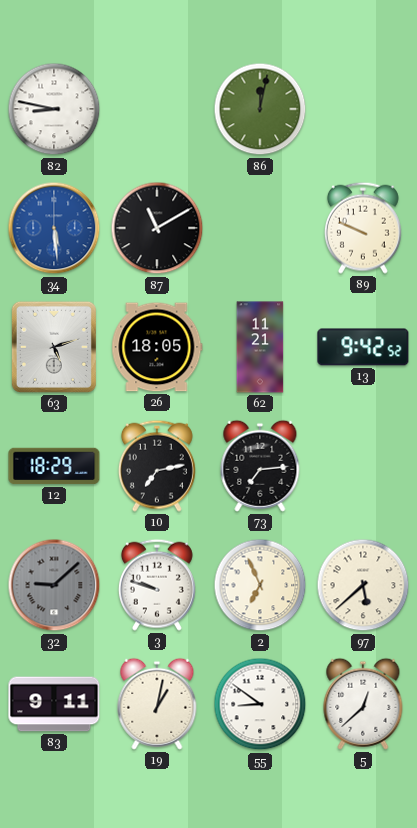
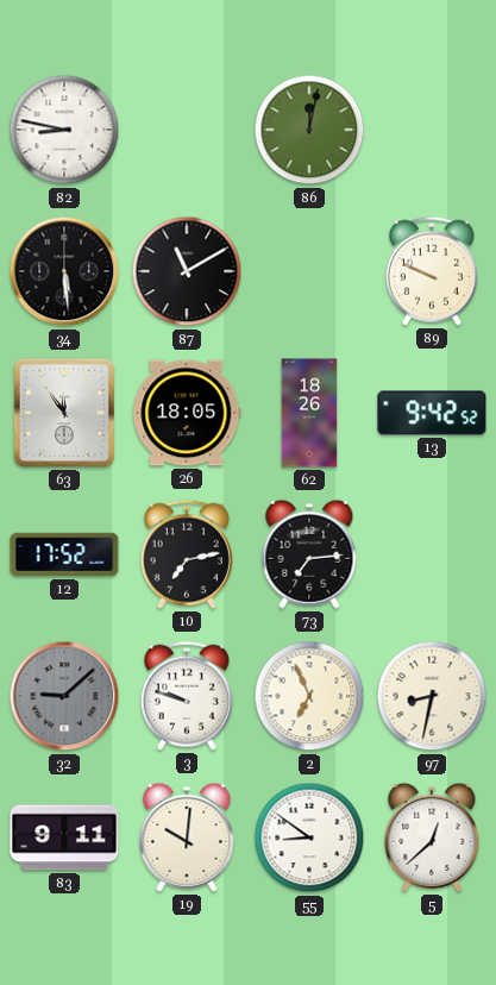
34 dial: blue -> black
63: 5:12 -> 11:54
62: 11:21 -> 18:26
12: 18:29 -> 17:52
97: 5:38 -> 8:32
19: 1:02 -> 10:01
